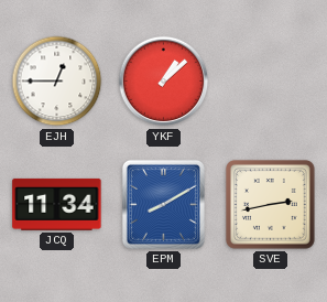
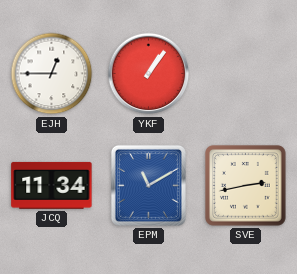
YKF: 1:08 -> 1:06
EPM: 8:10 -> 11:10
